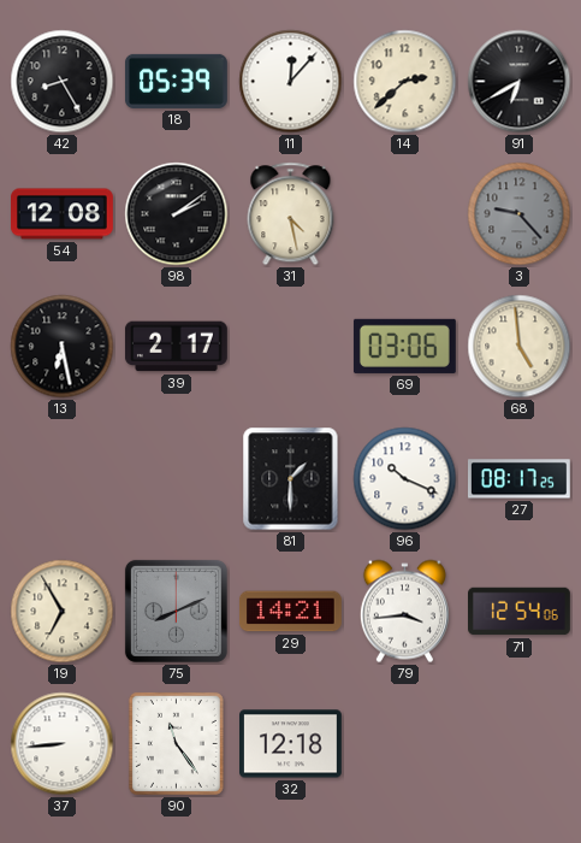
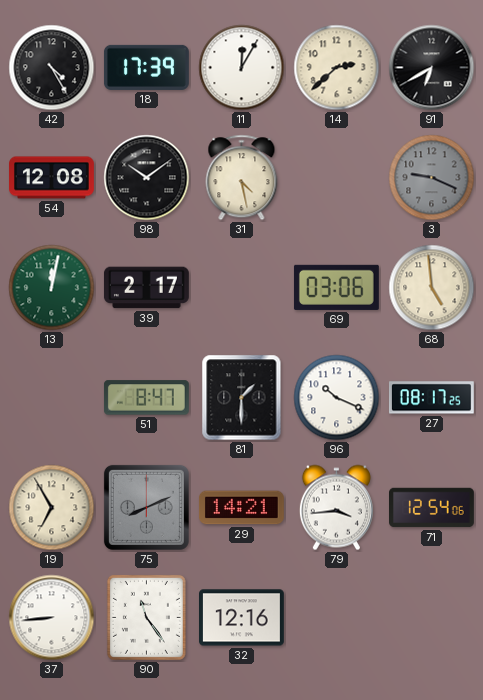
42: 8:25 -> 4:25
18: 05:39 -> 17:39
11: 12:07 -> 12:05
98: 2:09 -> 10:09
3: 9:23 -> 9:19
13: 6:28 -> 12:02
13 dial: black -> green
51: none -> 8:47
32: 12:18 -> 12:16
